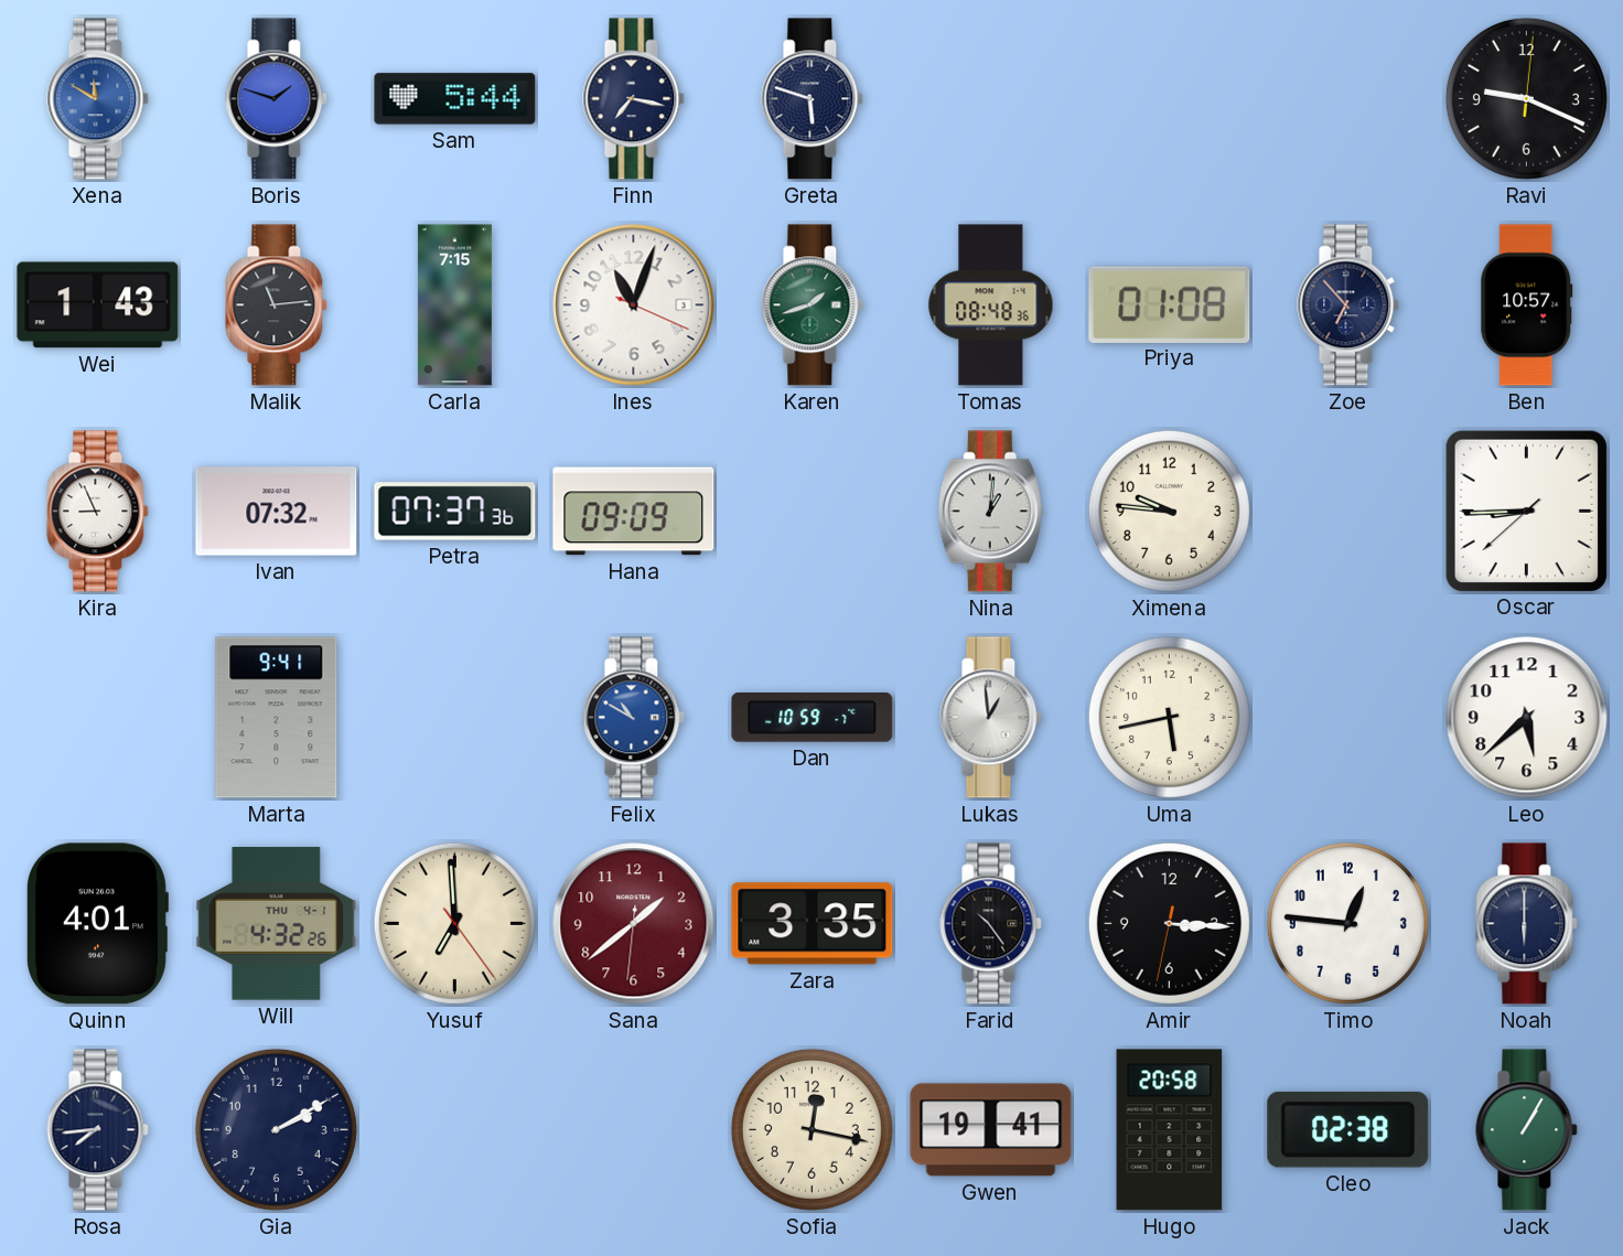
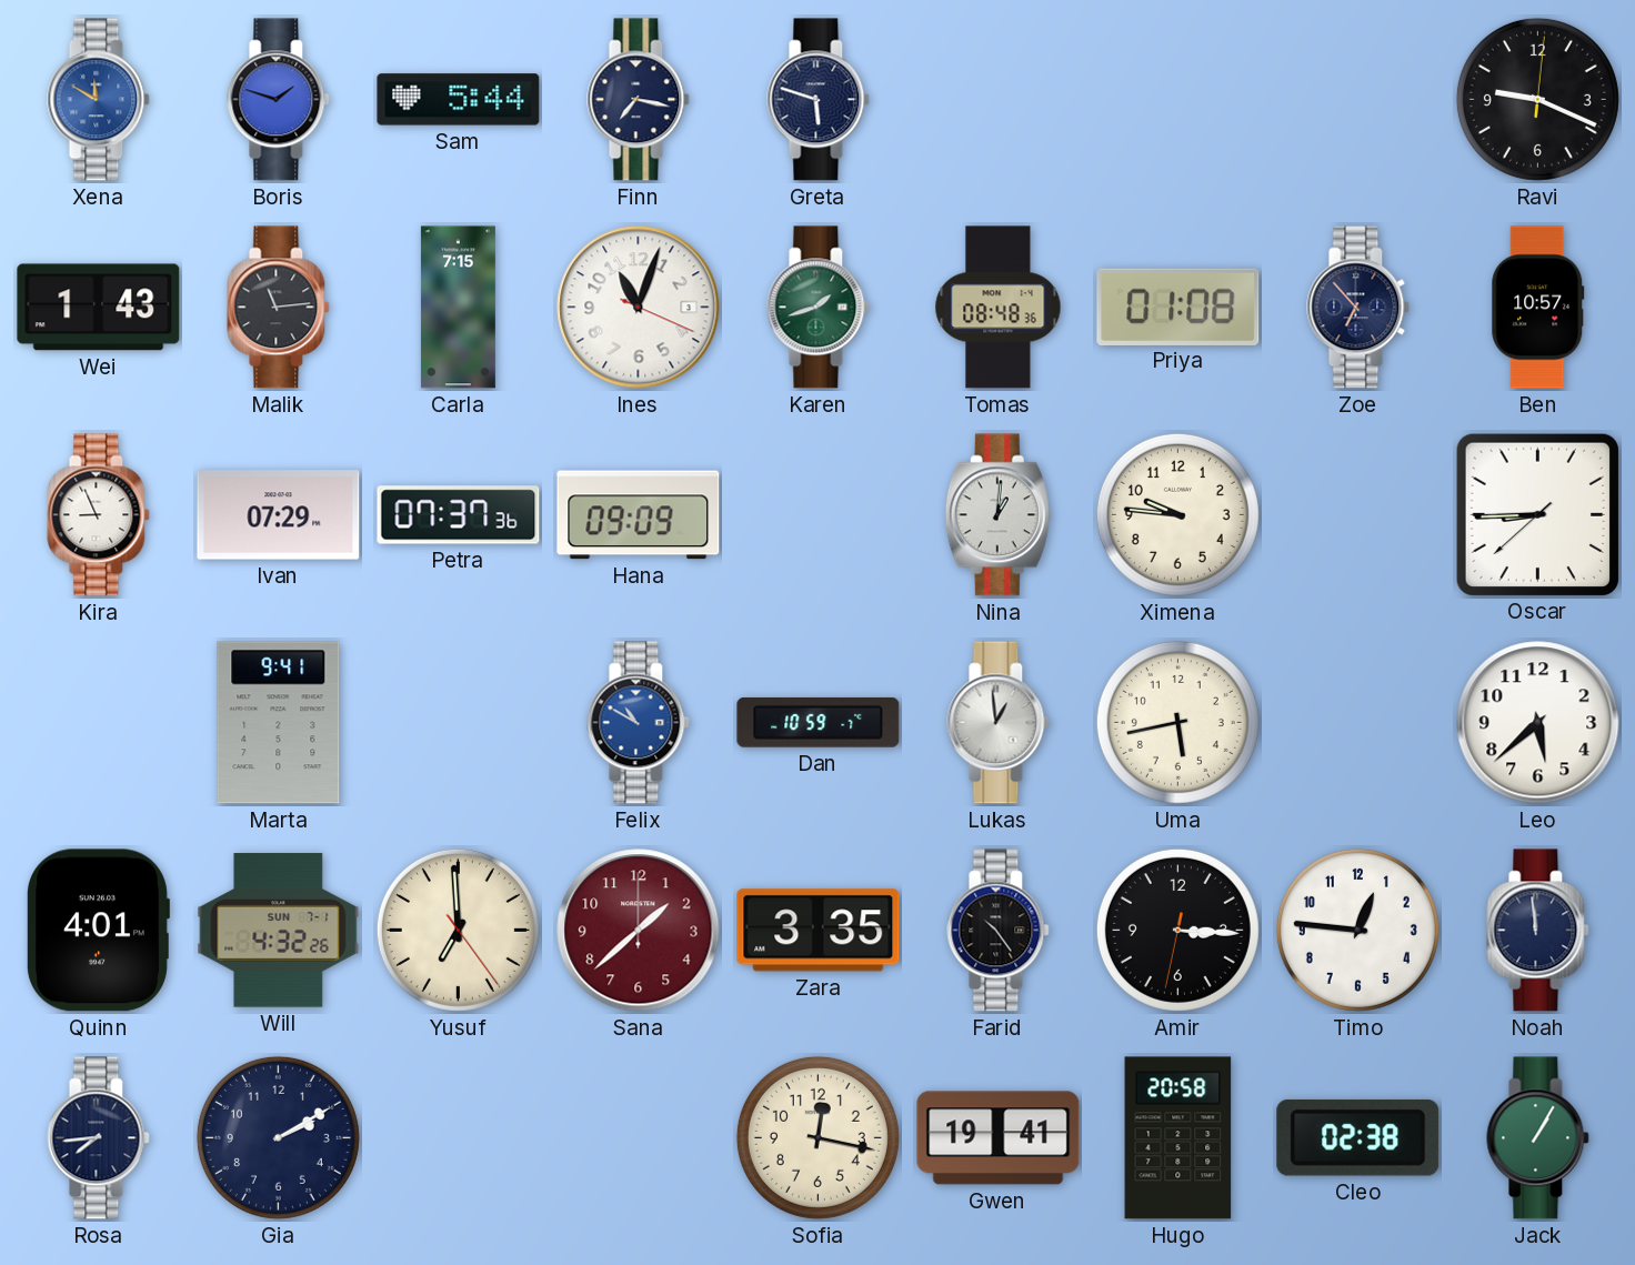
Ivan: 07:32 -> 07:29
Will date: THU 4-1 -> SUN 7-1
Sana: 1:38:31 -> 1:38:00
Noah: 6:00 -> 11:59
